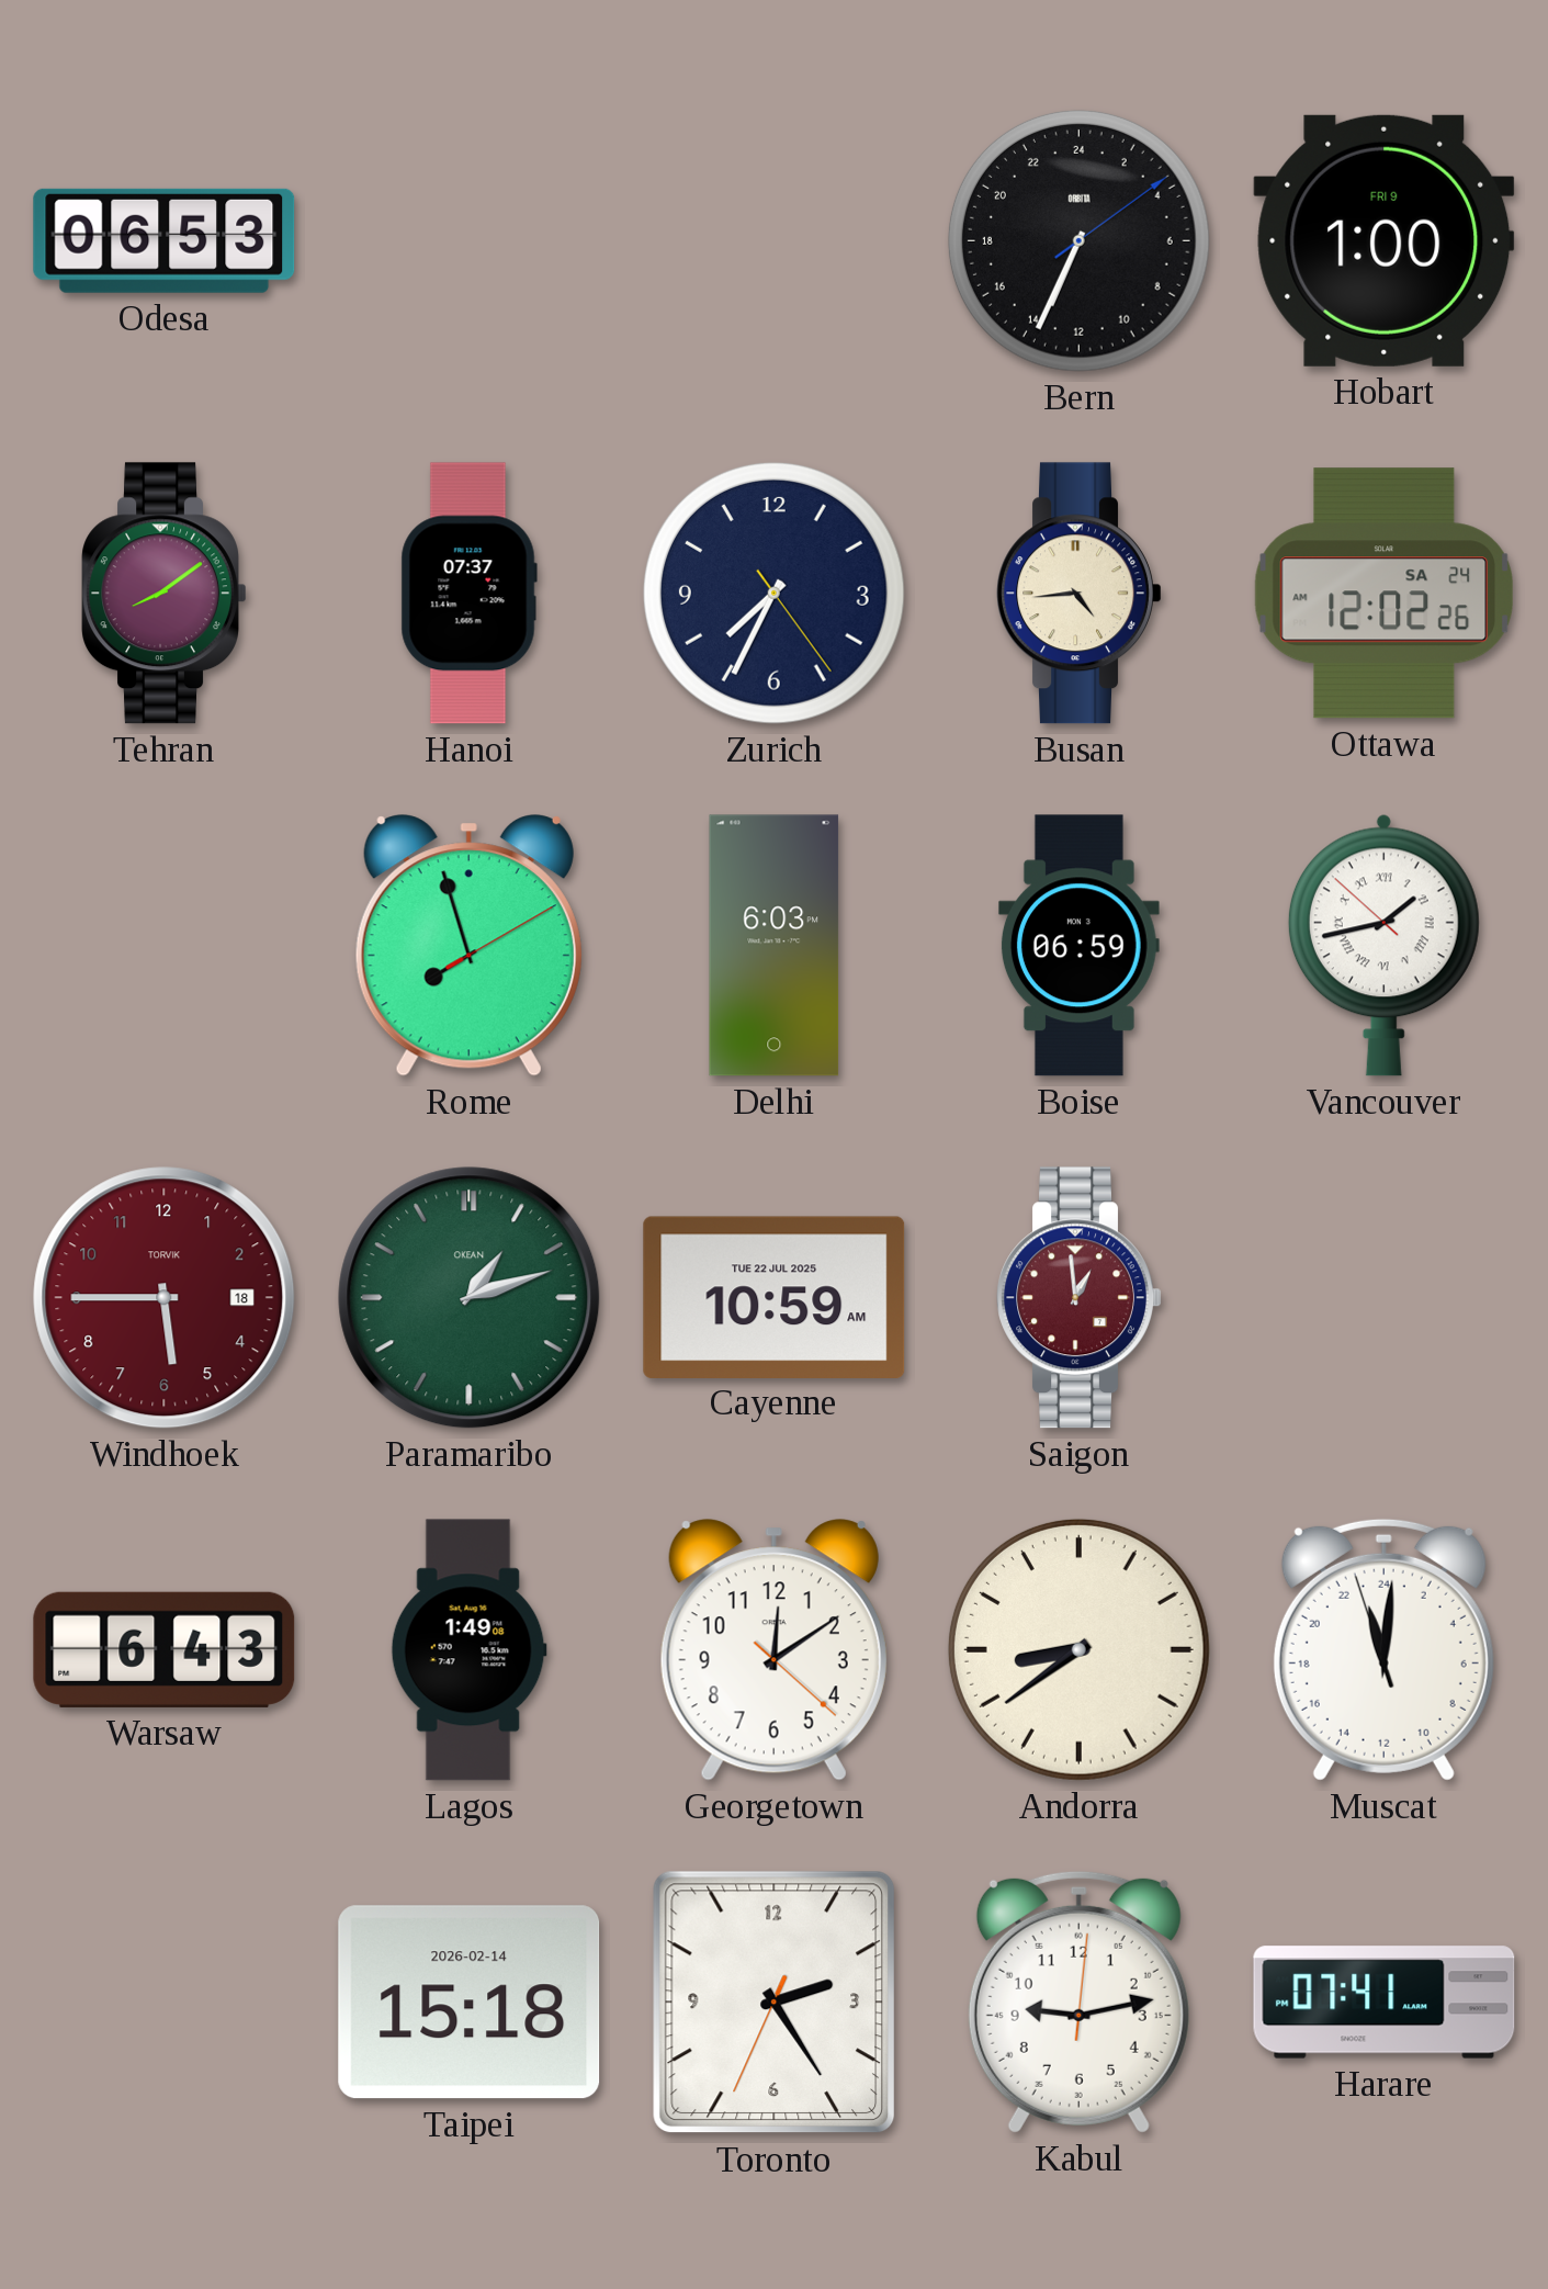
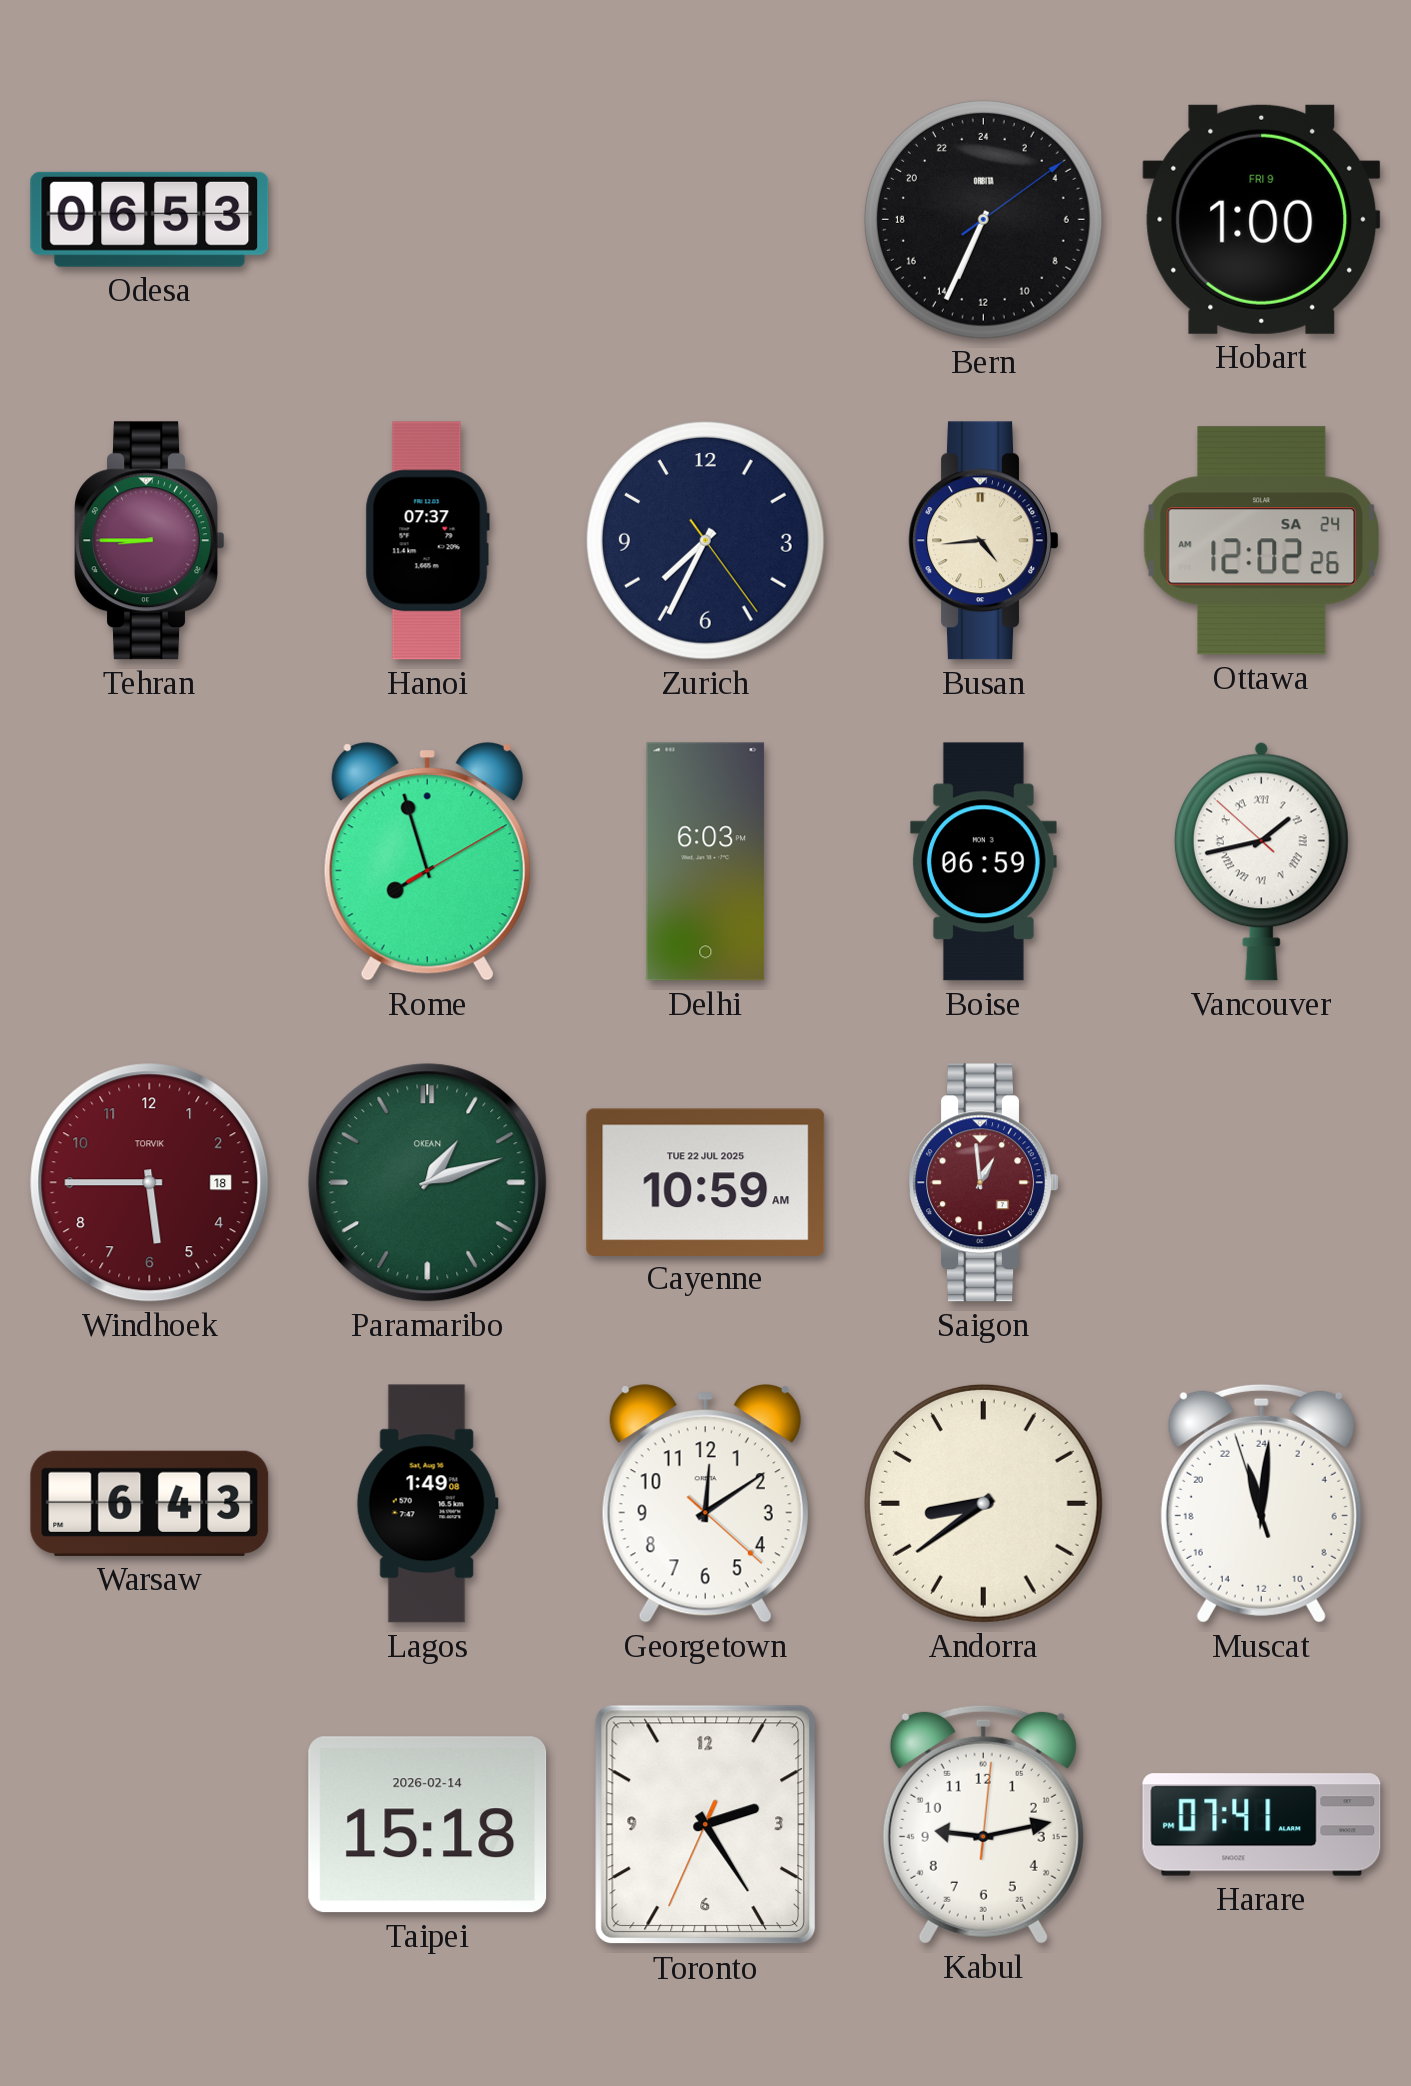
Tehran: 8:09 -> 8:45
